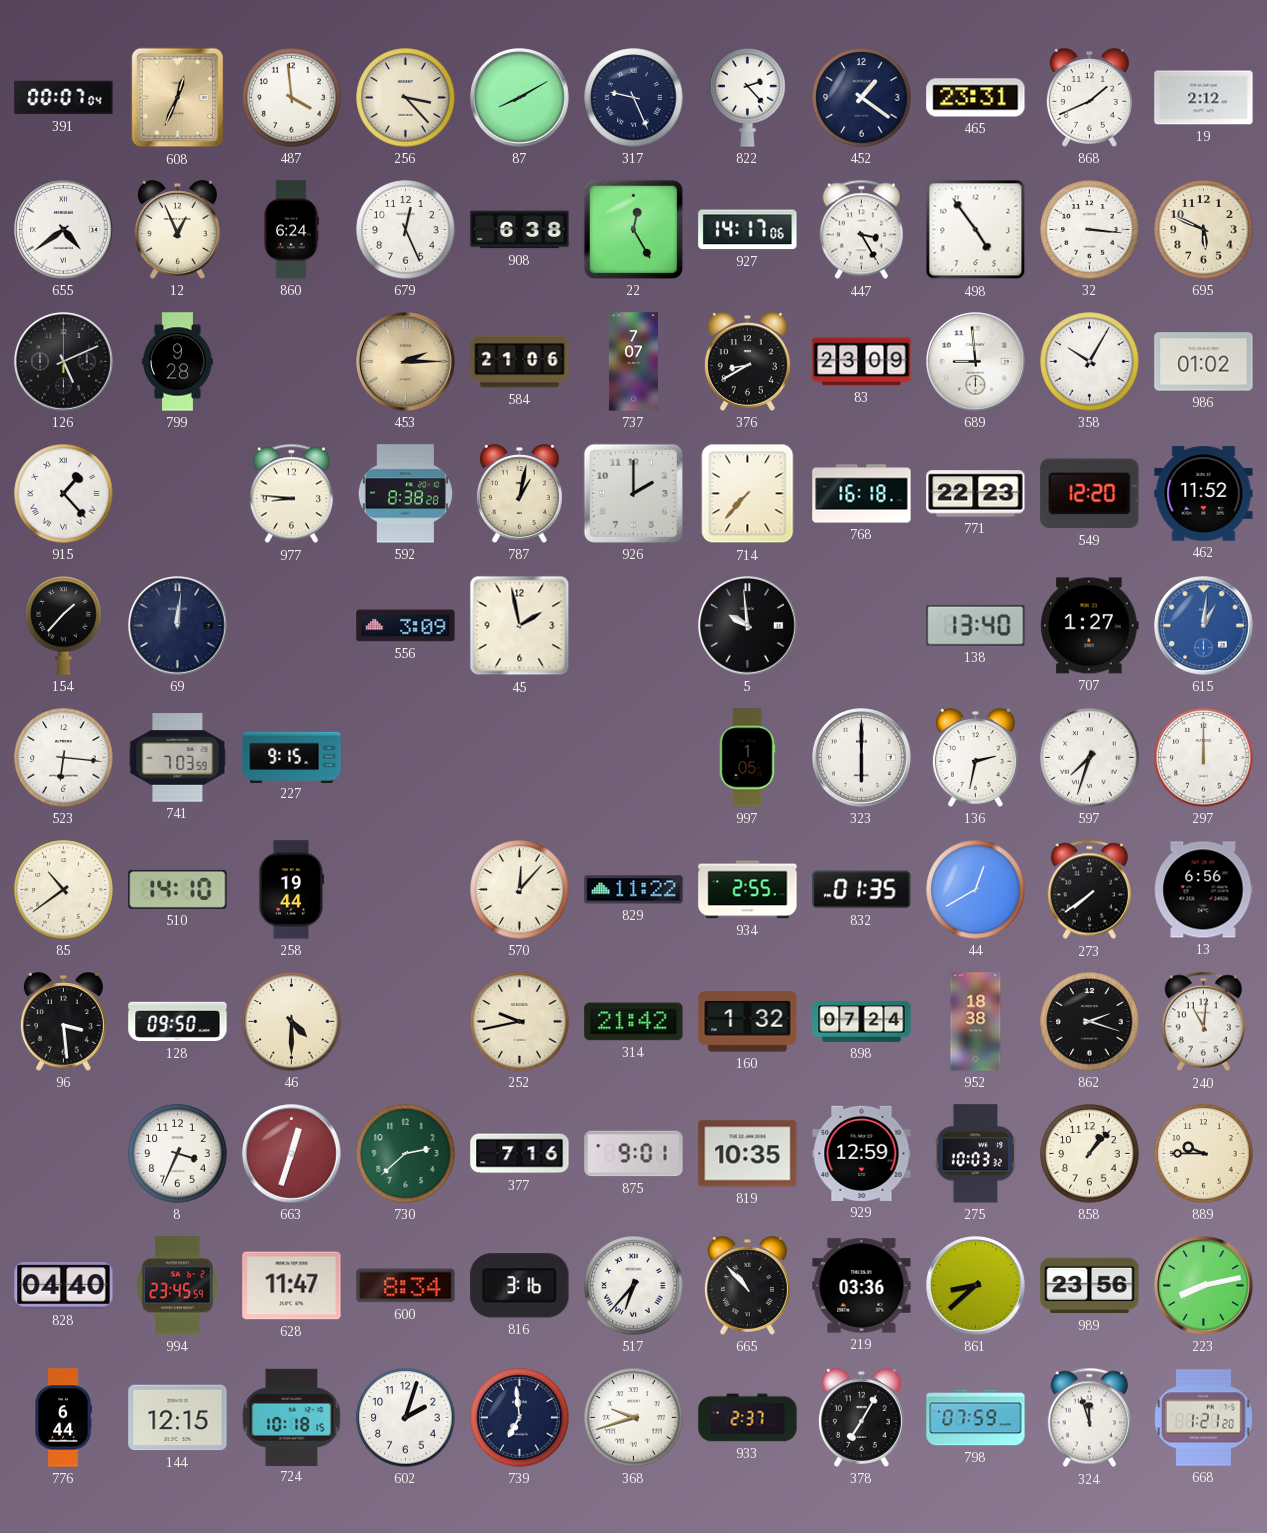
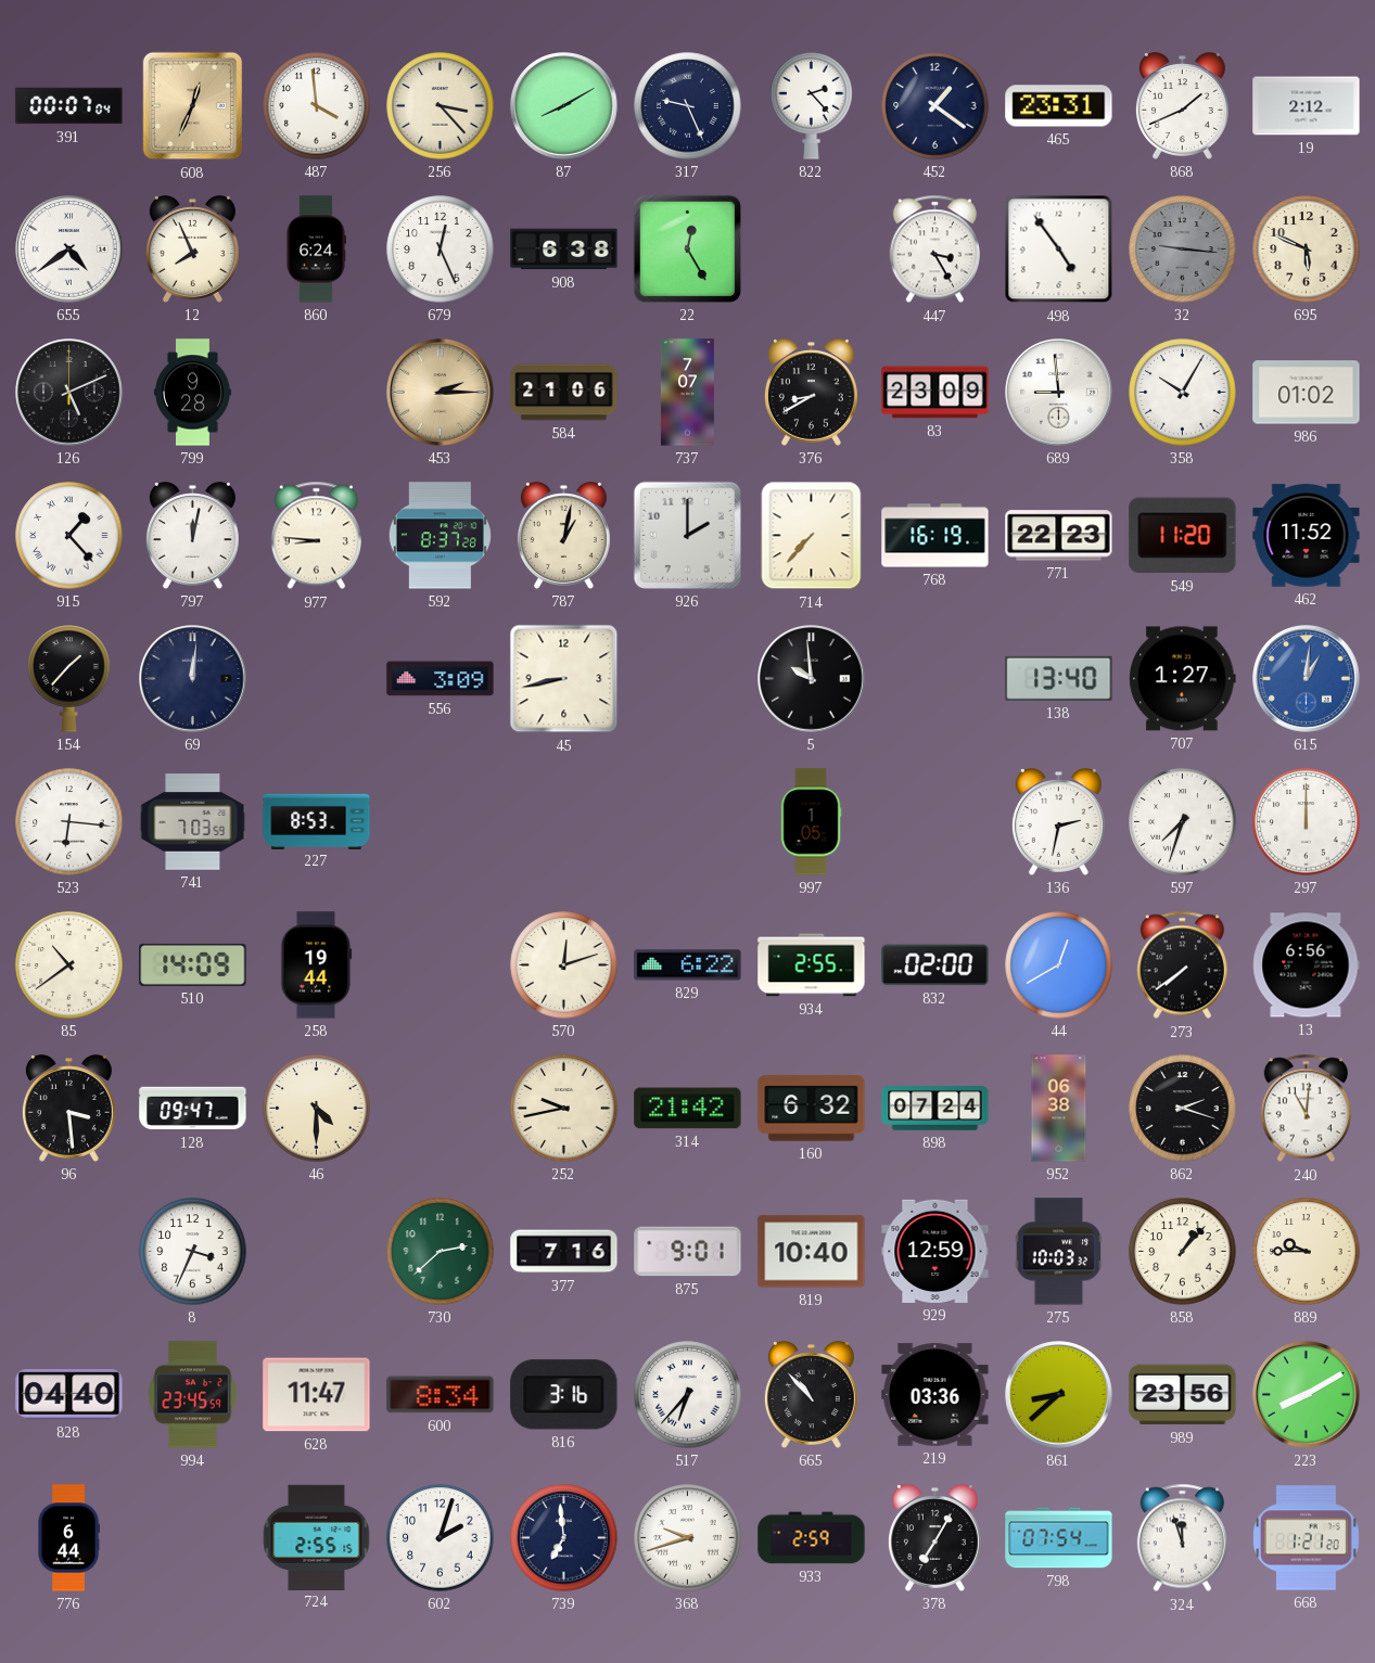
12: 12:56 -> 7:56
927: 14:17 -> none
32: 3:16 -> 9:16
32 dial: white -> grey
797: none -> 12:02
592: 8:38 -> 8:37
768: 16:18 -> 16:19
549: 12:20 -> 11:20
45: 1:58 -> 8:43
227: 9:15 -> 8:53
323: 6:00 -> none
510: 14:10 -> 14:09
570: 12:07 -> 12:12
829: 11:22 -> 6:22
832: 01:35 -> 02:00
128: 09:50 -> 09:47
160: 1:32 -> 6:32
952: 18:38 -> 06:38
663: 12:33 -> none
819: 10:35 -> 10:40
223: 8:13 -> 8:10
144: 12:15 -> none
724: 10:18 -> 2:55
933: 2:37 -> 2:59
798: 07:59 -> 07:54
